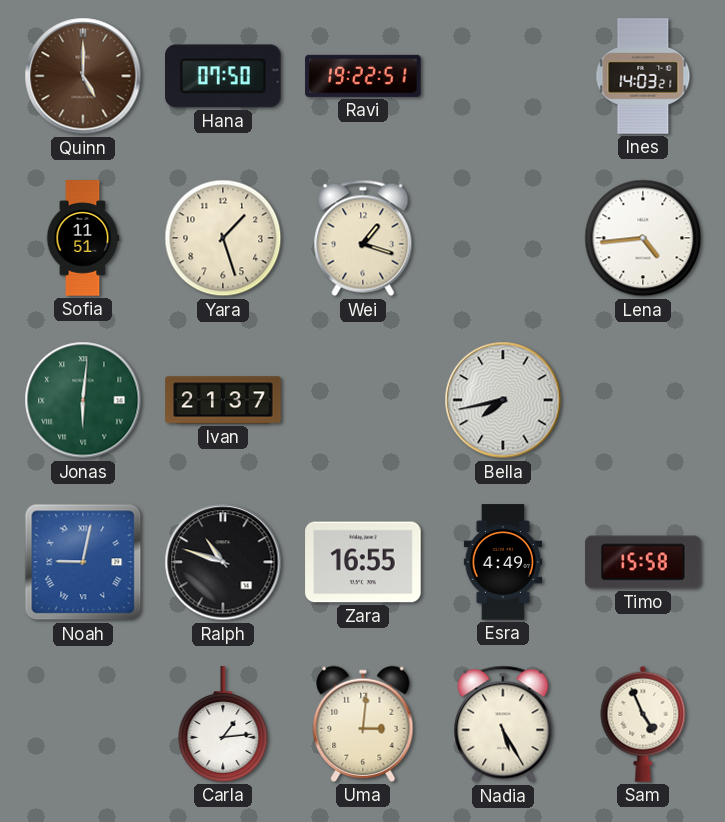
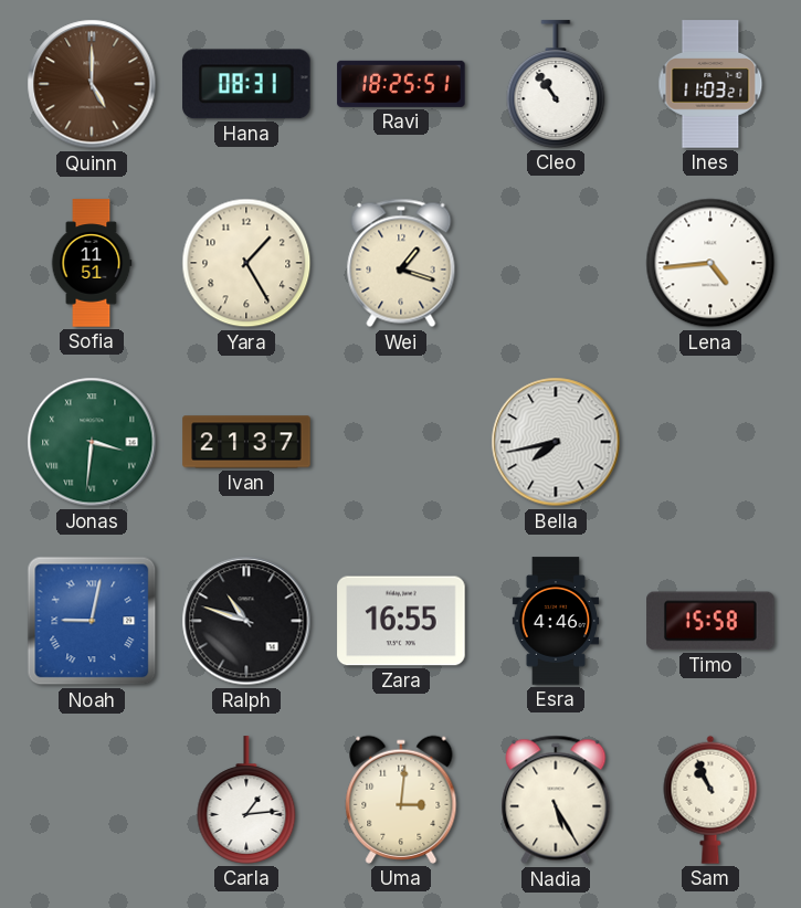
Hana: 07:50 -> 08:31
Ravi: 19:22 -> 18:25
Cleo: none -> 10:54
Ines: 14:03 -> 11:03
Yara: 1:27 -> 1:25
Jonas: 6:01 -> 3:31
Esra: 4:49 -> 4:46
Sam: 4:56 -> 10:56
